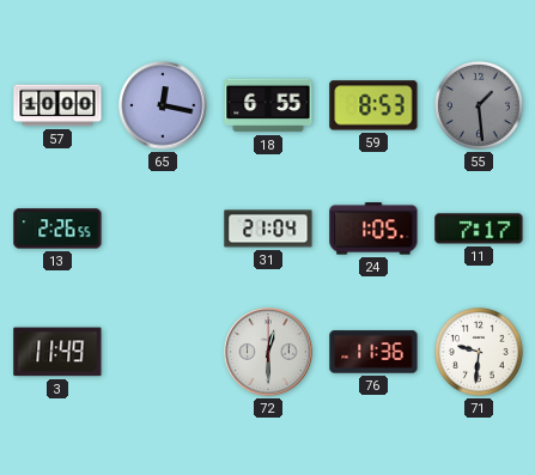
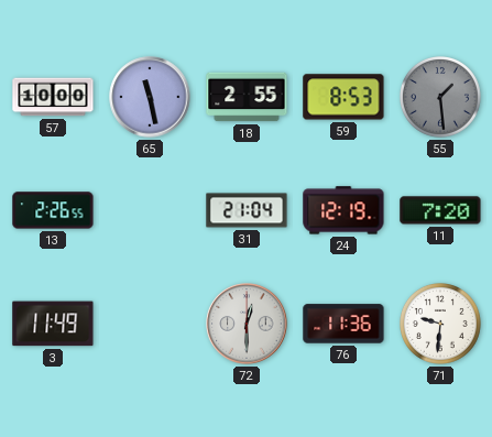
65: 12:17 -> 11:28
18: 6:55 -> 2:55
24: 1:05 -> 12:19
11: 7:17 -> 7:20
